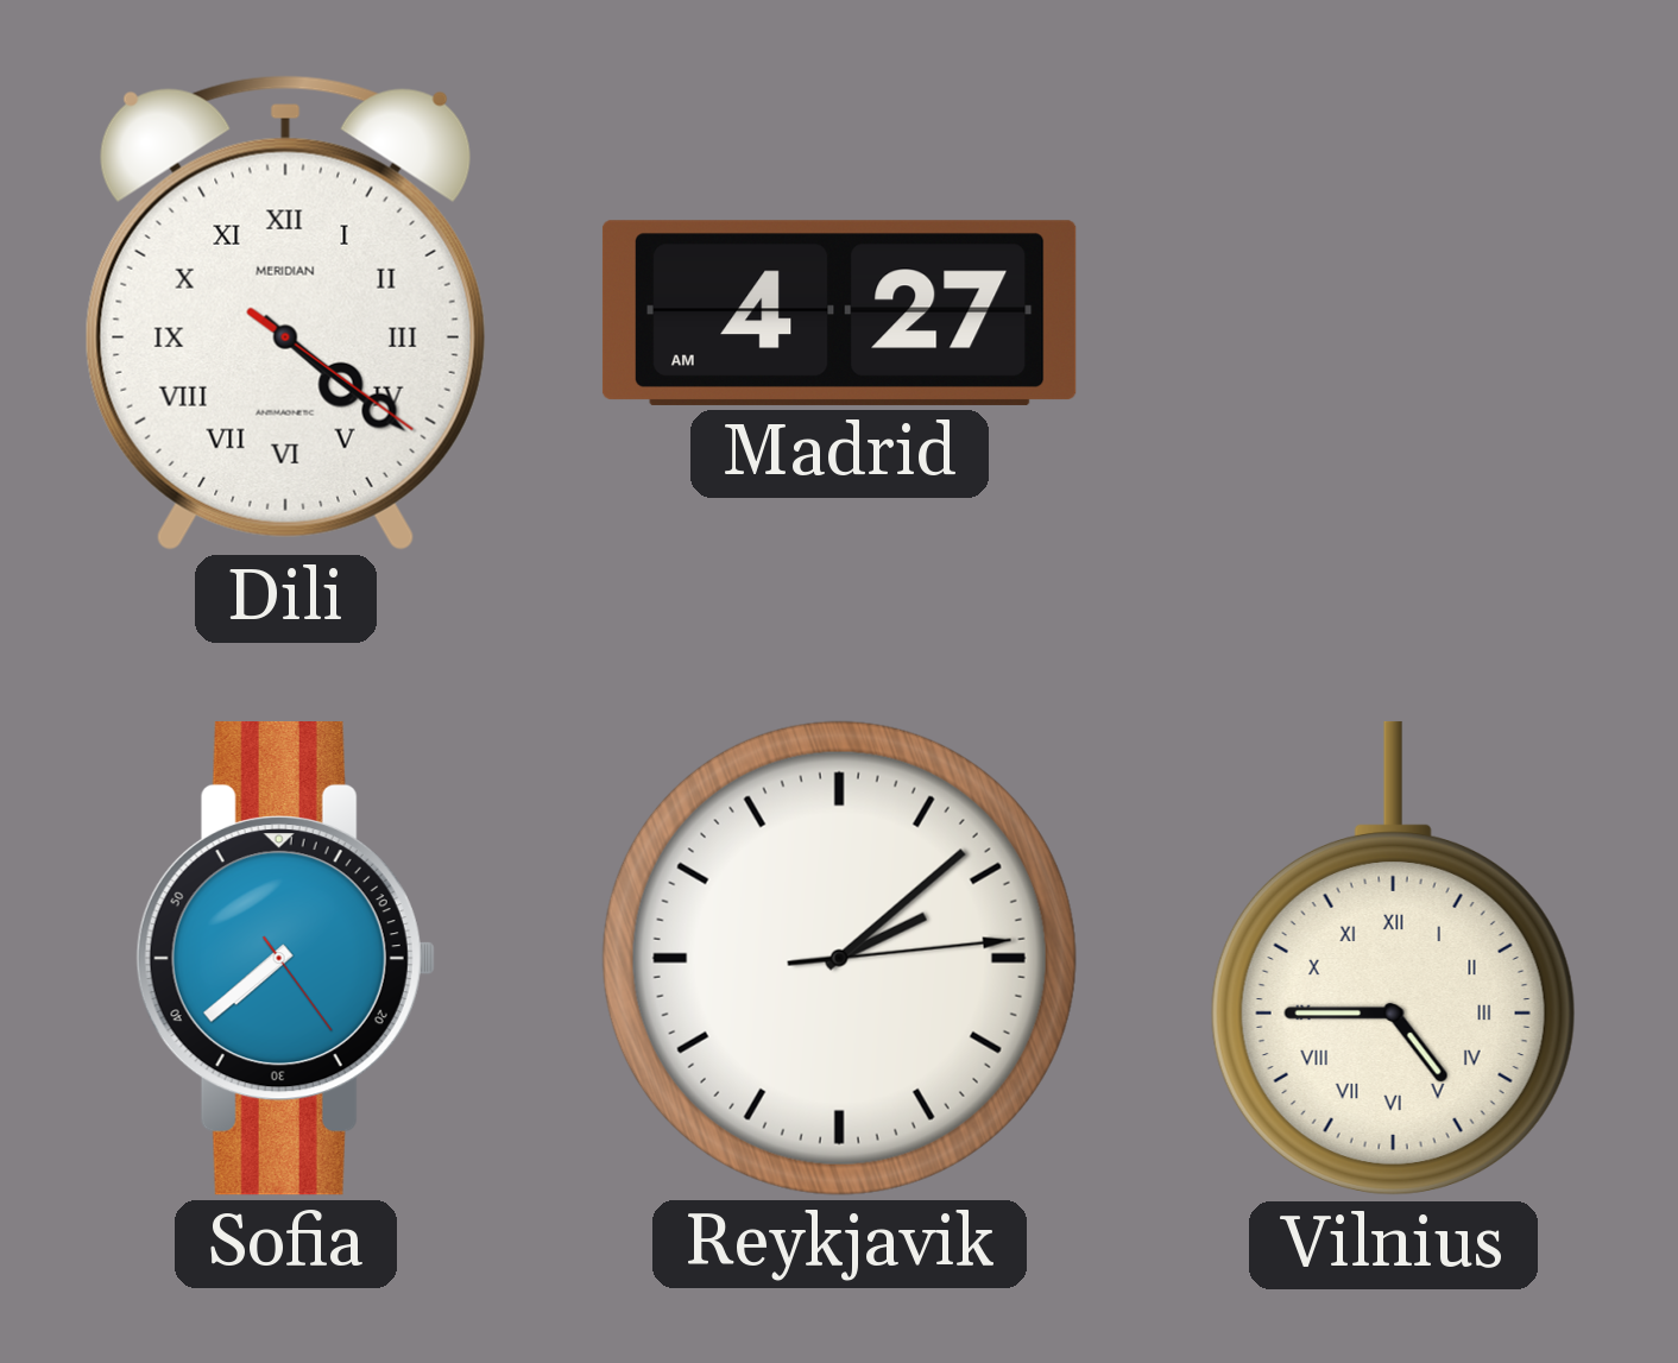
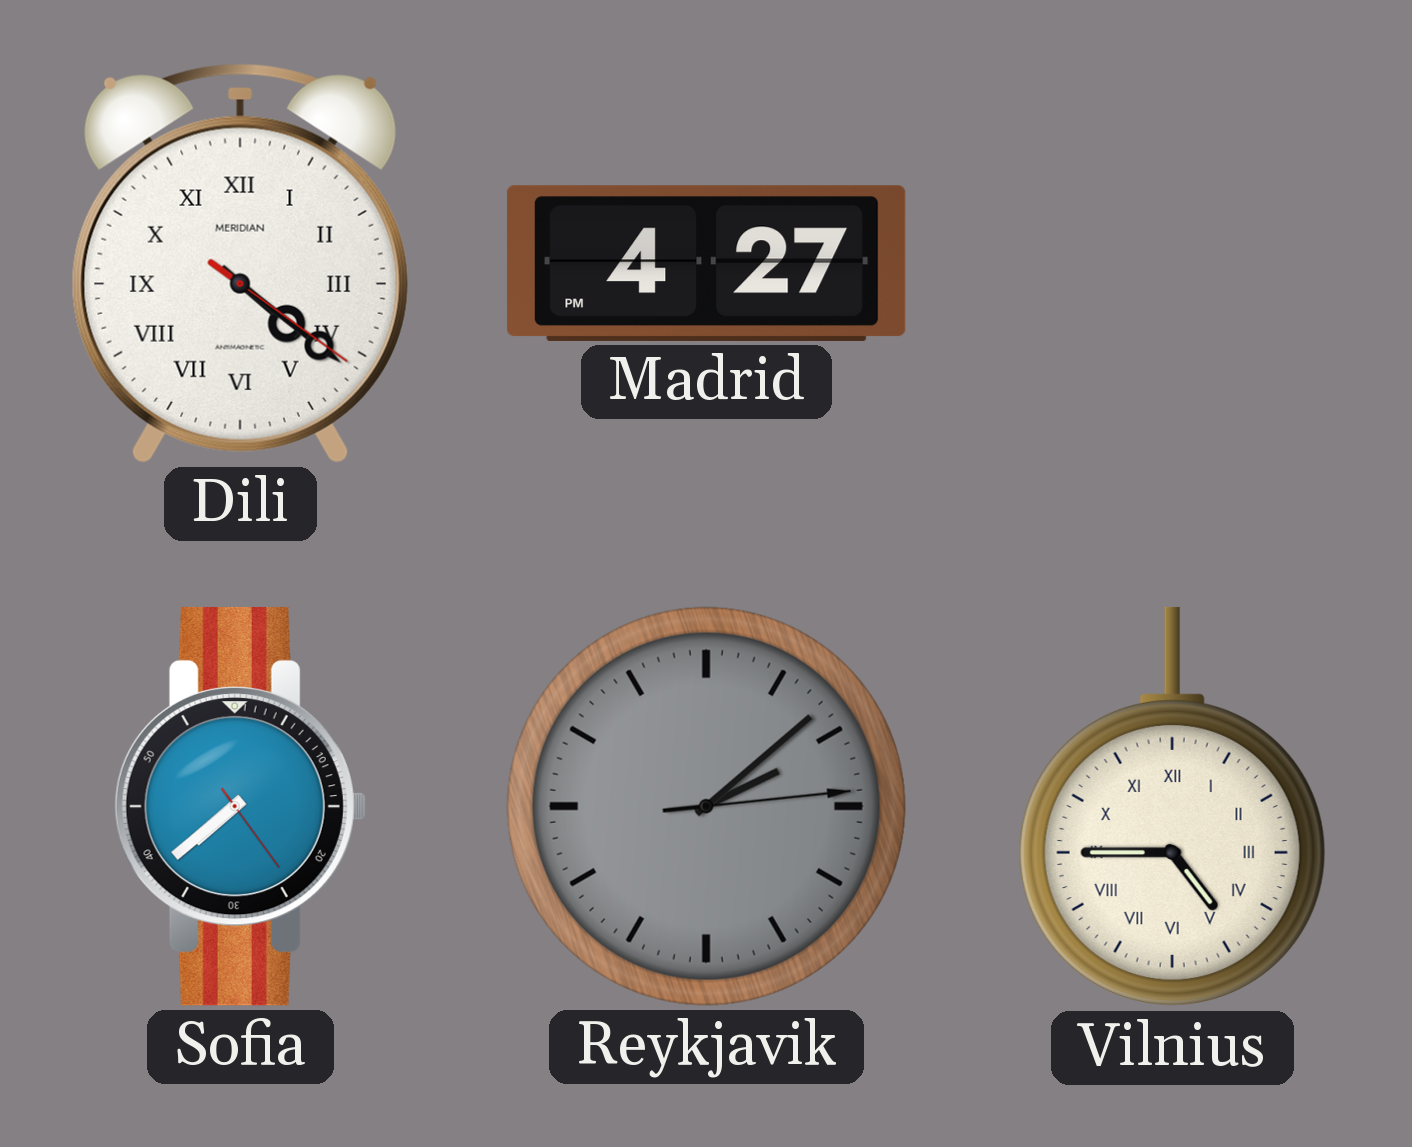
Madrid: 4:27 AM -> 4:27 PM
Reykjavik dial: white -> grey
